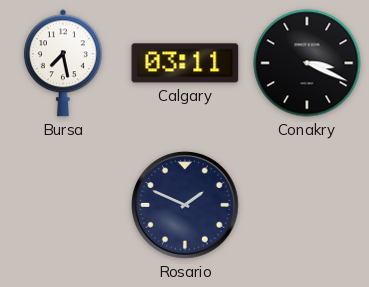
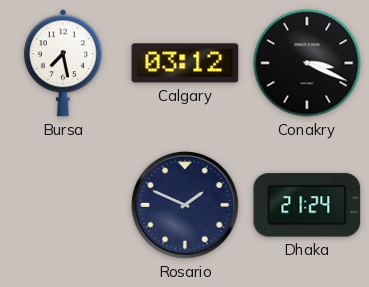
Calgary: 03:11 -> 03:12
Dhaka: none -> 21:24
